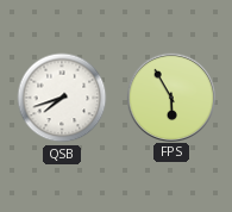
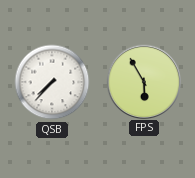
QSB: 7:42 -> 7:37
